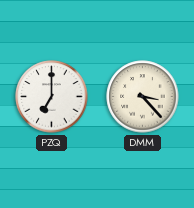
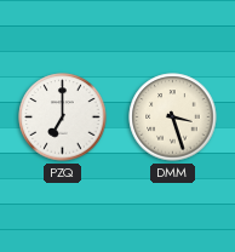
DMM: 3:23 -> 3:27
